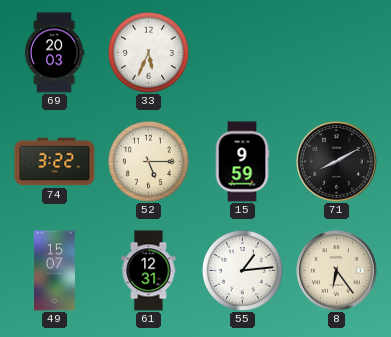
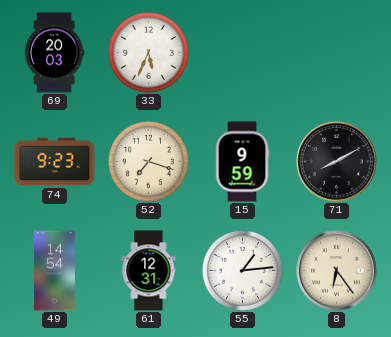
74: 3:22 -> 9:23
52: 5:15 -> 7:18
49: 15:07 -> 14:54
